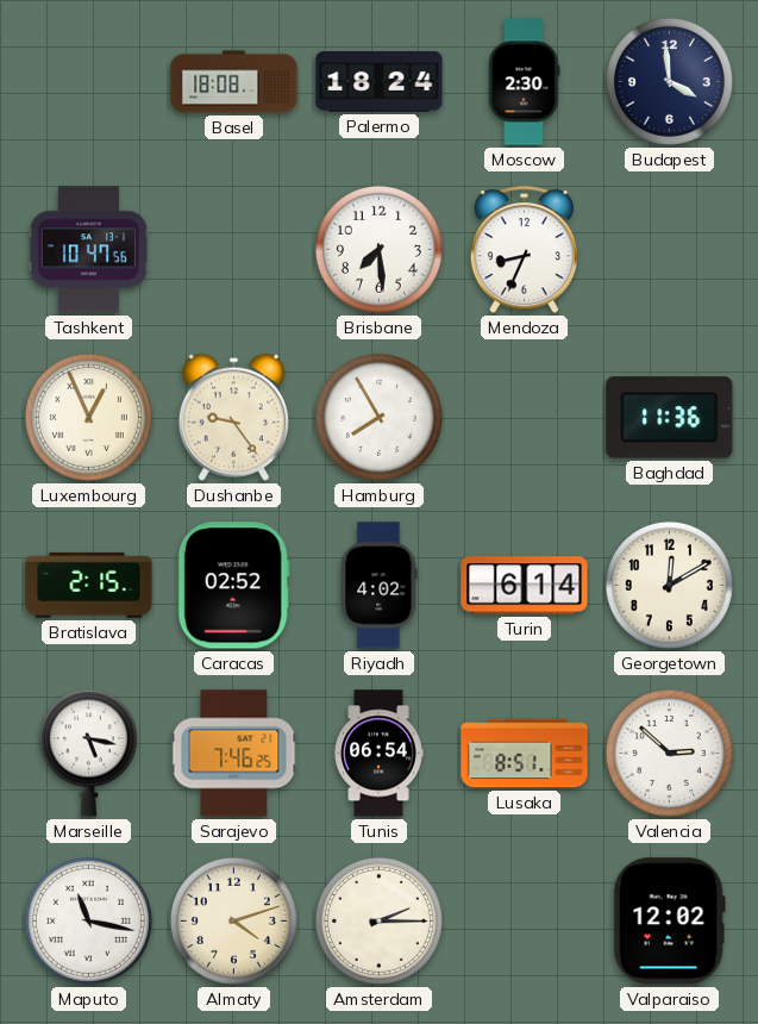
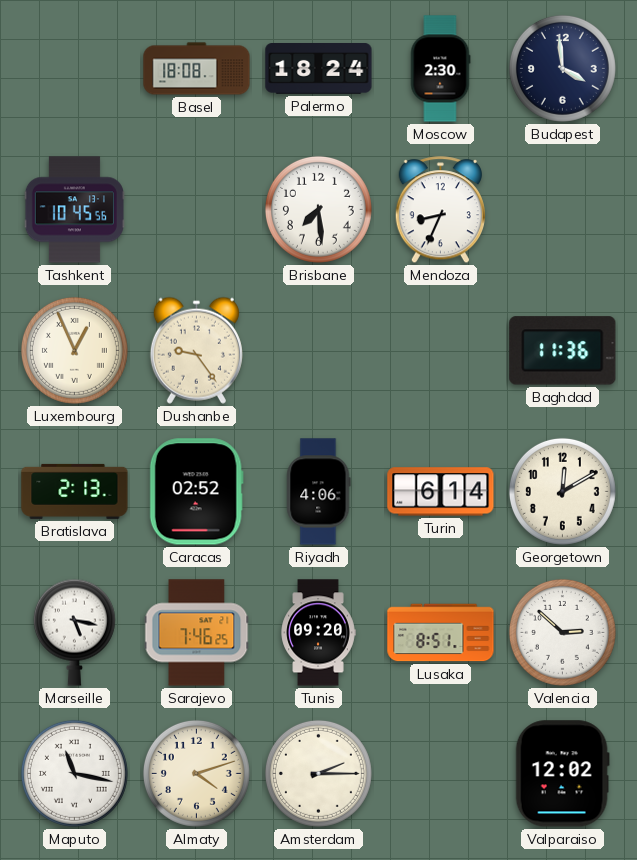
Tashkent: 10:47 -> 10:45
Hamburg: 7:55 -> none
Bratislava: 2:15 -> 2:13
Riyadh: 4:02 -> 4:06
Tunis: 06:54 -> 09:20
